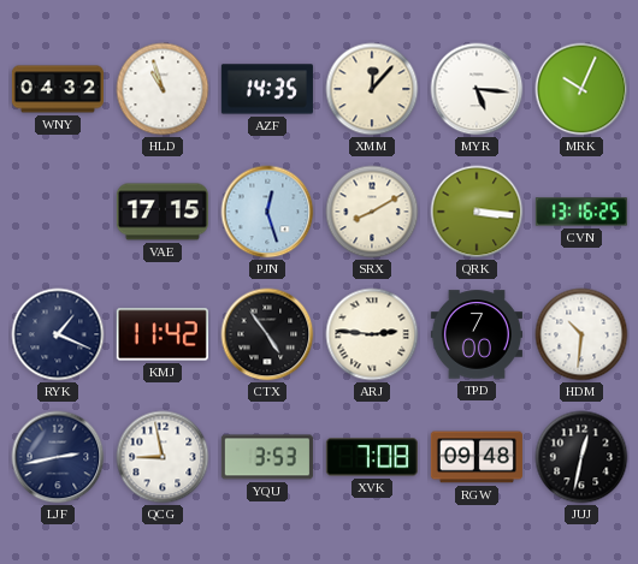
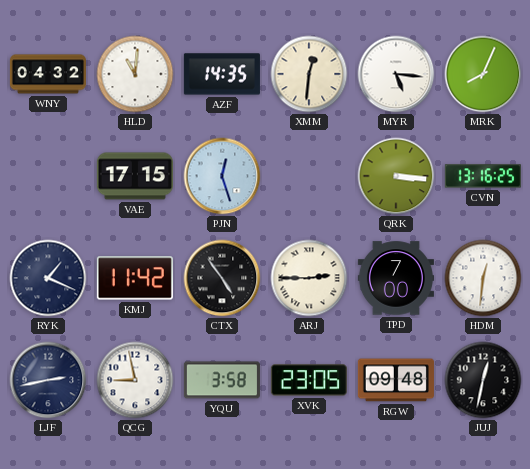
HLD: 10:57 -> 11:01
XMM: 12:07 -> 12:31
MRK: 10:04 -> 8:04
SRX: 8:10 -> none
ARJ: 2:46 -> 2:45
HDM: 10:31 -> 12:31
YQU: 3:53 -> 3:58
XVK: 7:08 -> 23:05
